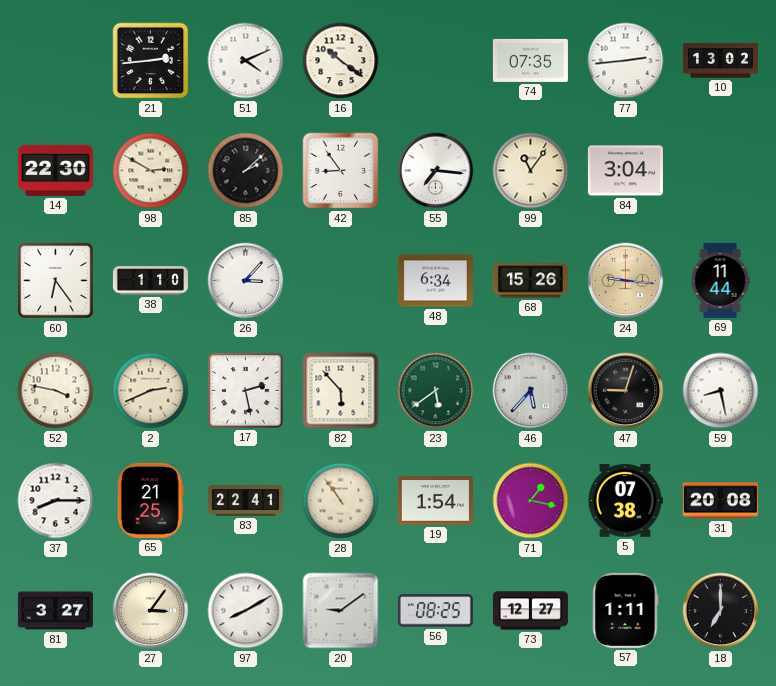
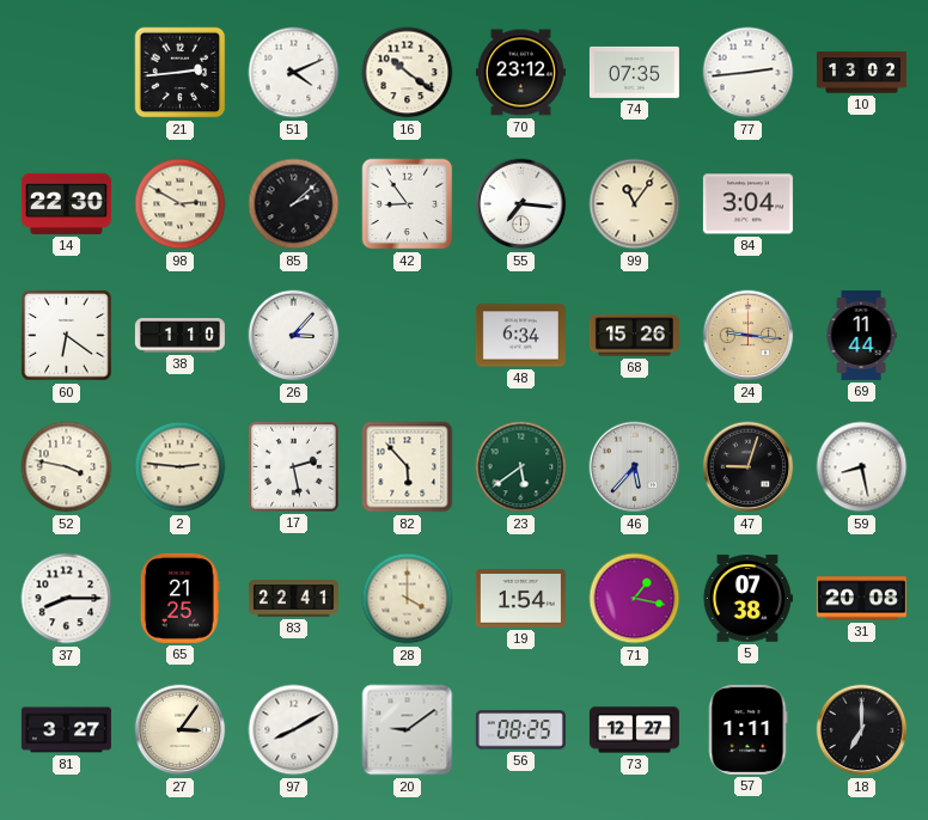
70: none -> 23:12
60: 6:24 -> 6:21
2: 2:41 -> 2:46
28: 10:54 -> 4:00
